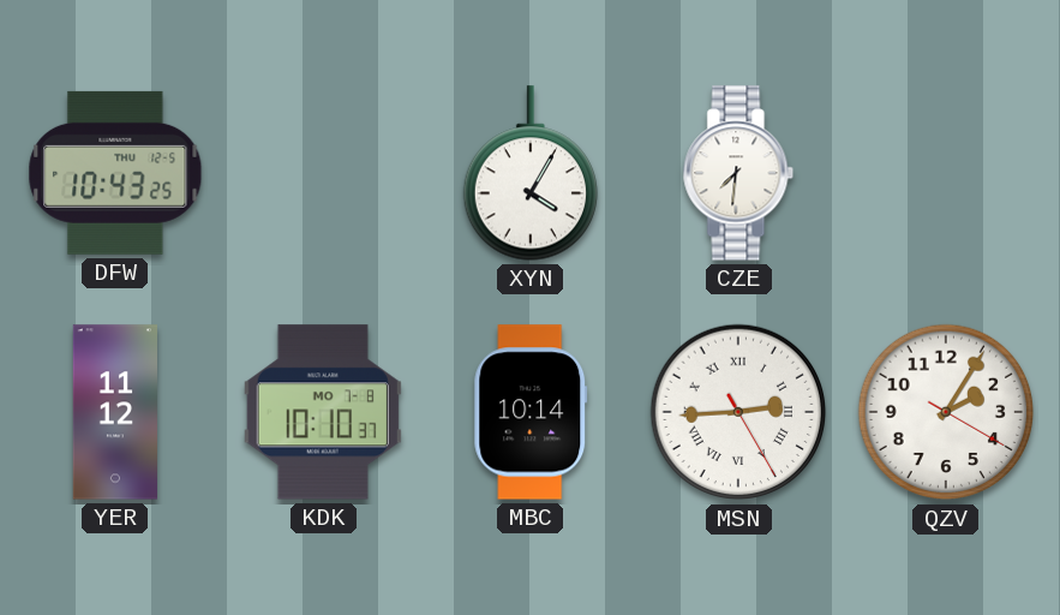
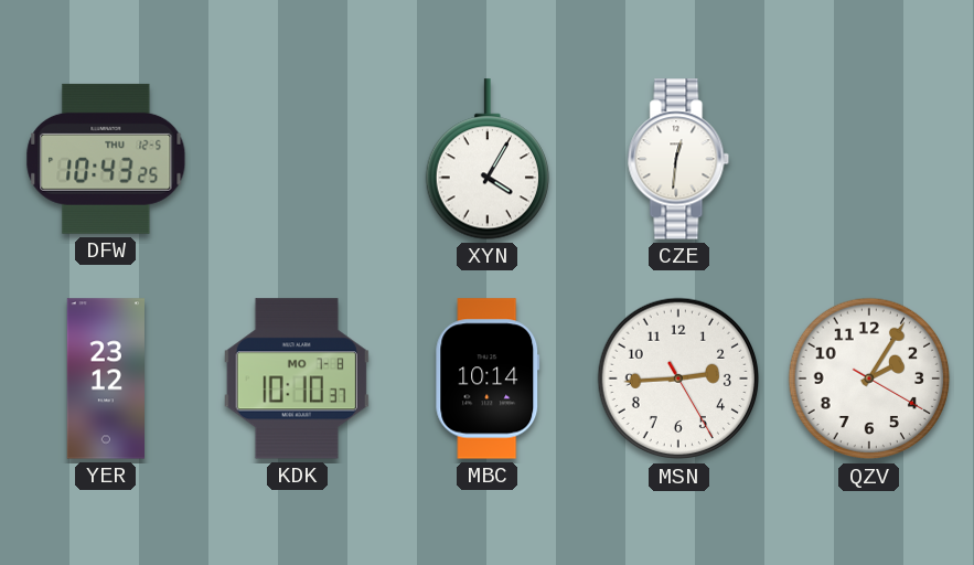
CZE: 7:31 -> 12:31
YER: 11:12 -> 23:12
MSN numerals: Roman -> Arabic
